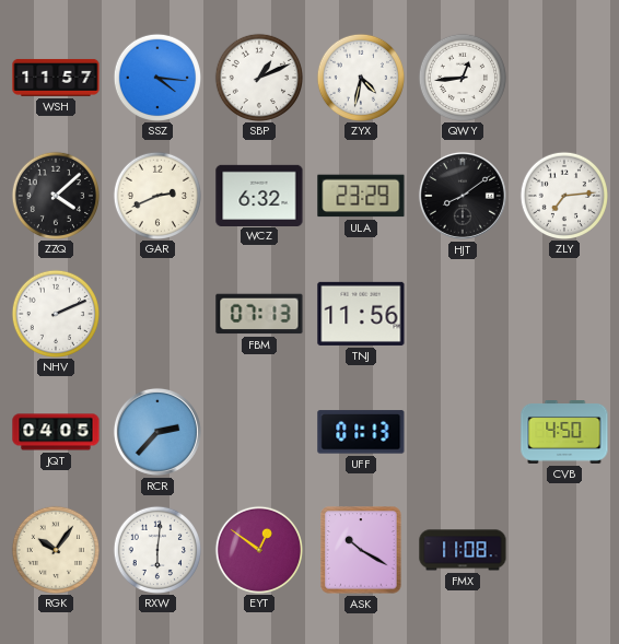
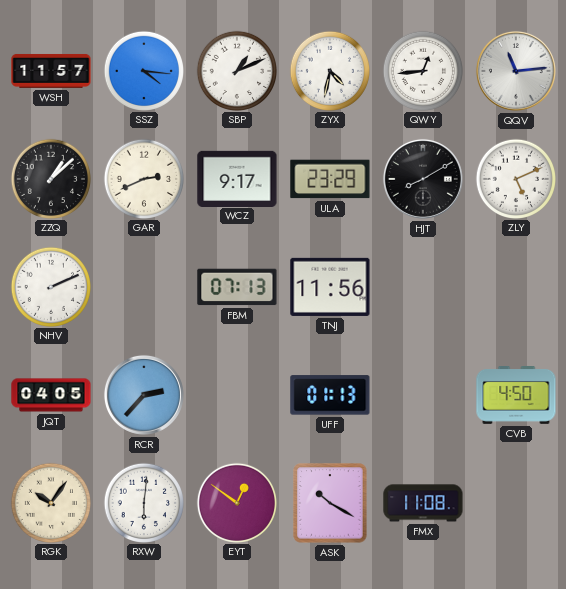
QQV: none -> 11:14
ZZQ: 4:08 -> 1:08
WCZ: 6:32 -> 9:17
HJT: 8:09 -> 8:10
ZLY: 7:14 -> 5:11
